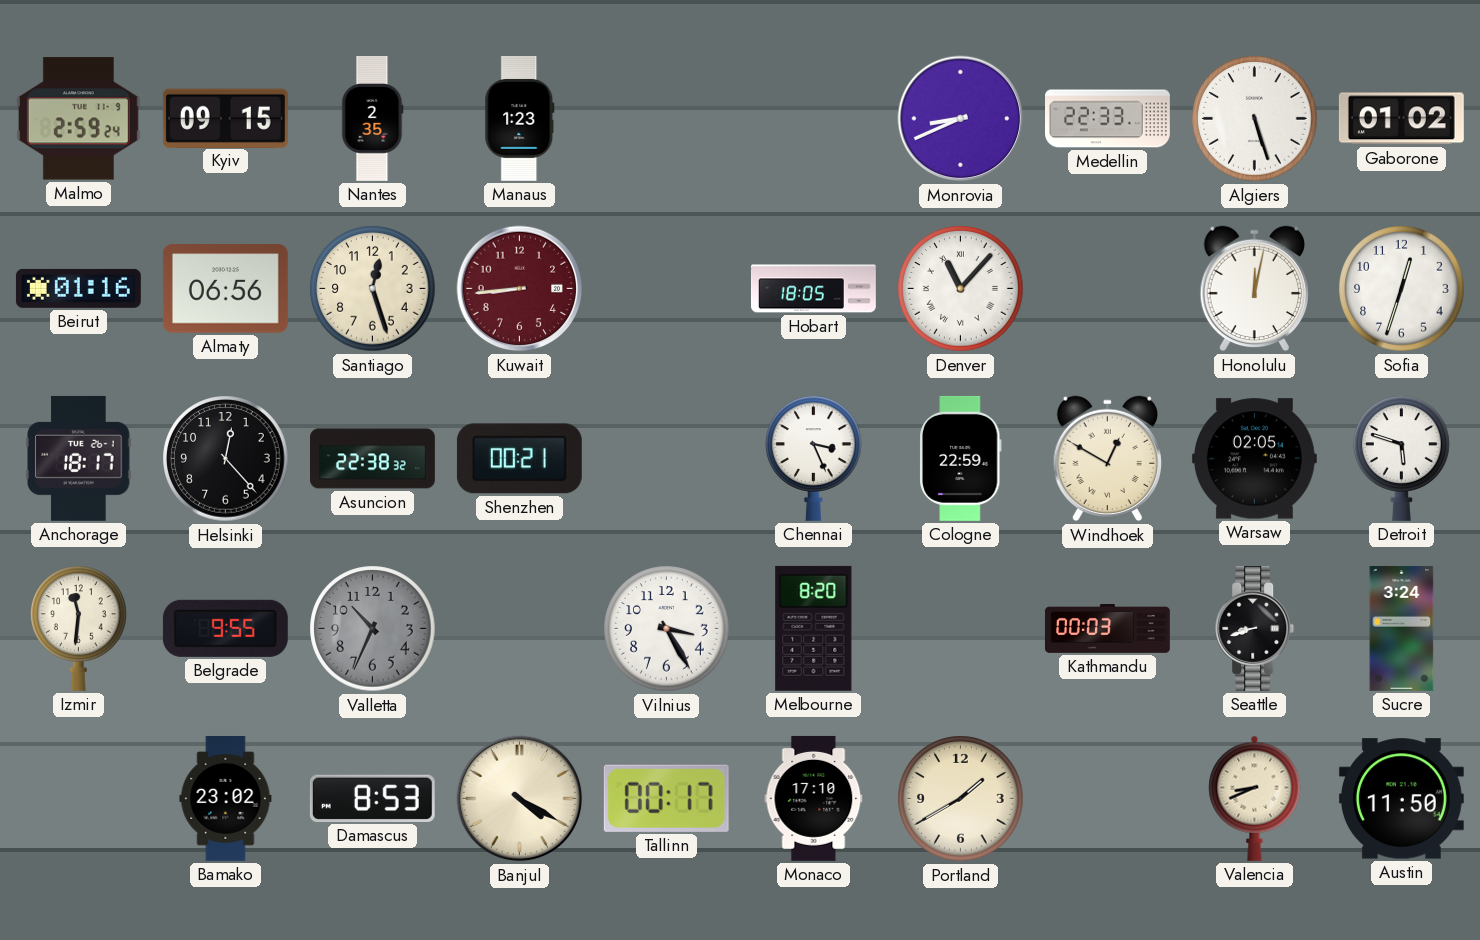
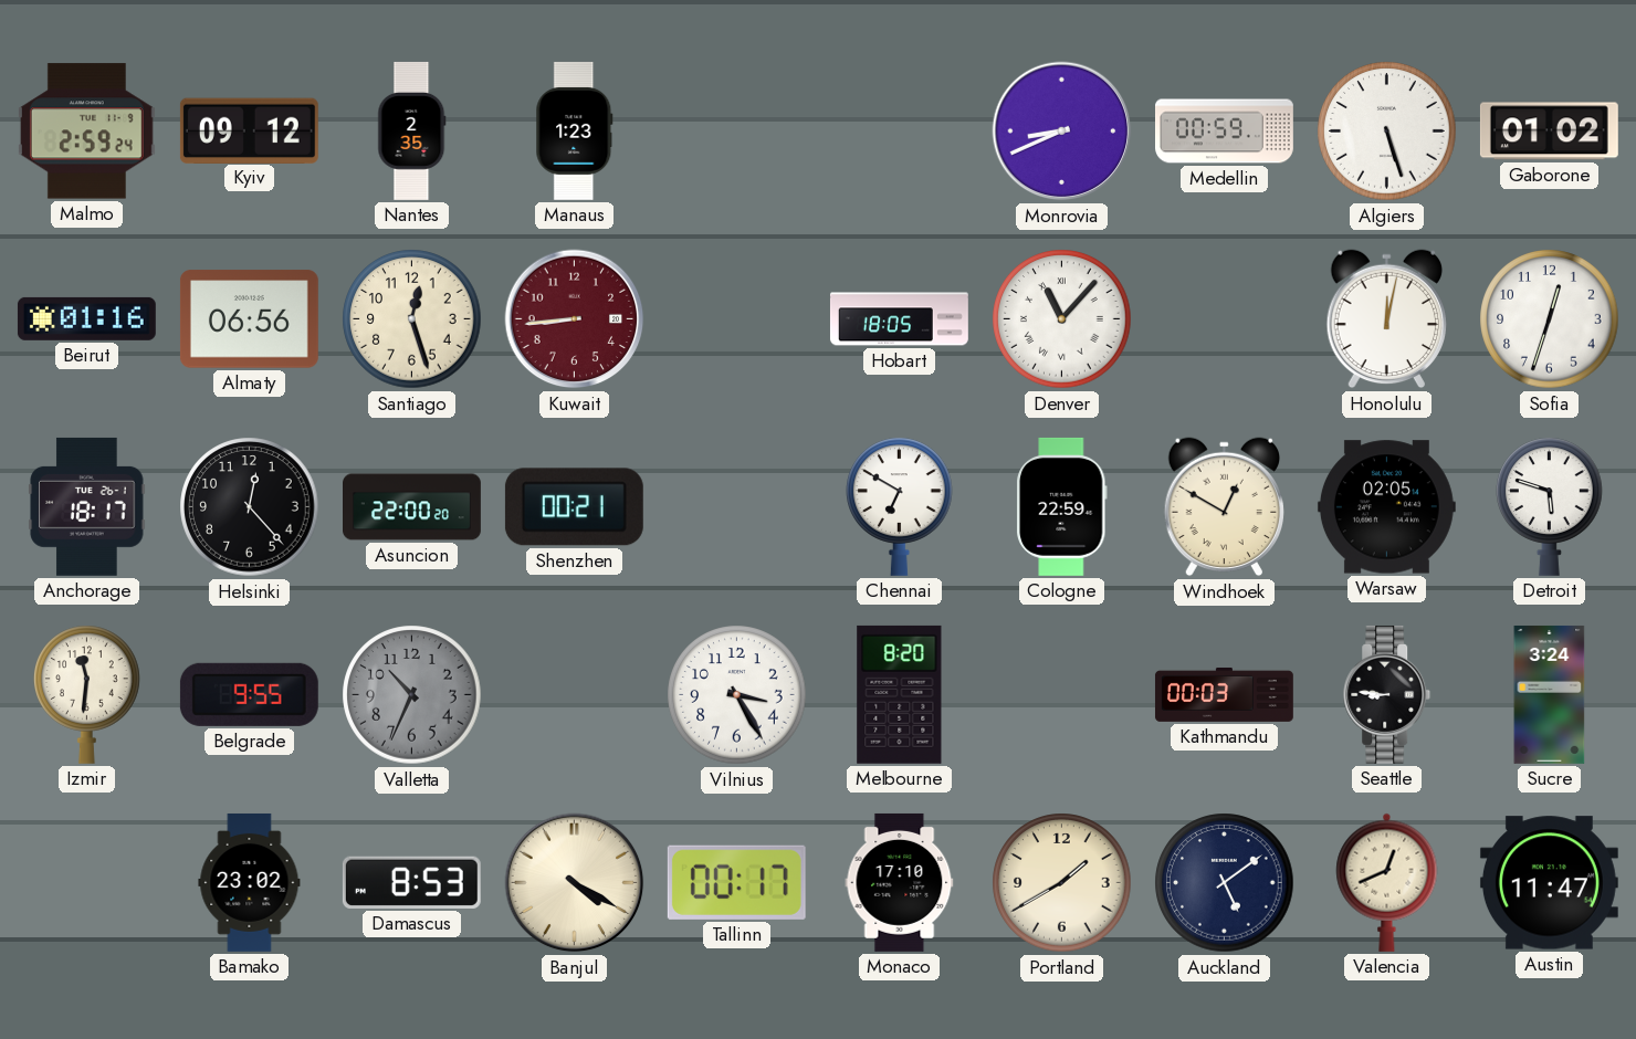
Kyiv: 09:15 -> 09:12
Medellin: 22:33 -> 00:59
Asuncion: 22:38 -> 22:00
Chennai: 3:26 -> 6:50
Seattle: 8:42 -> 8:46
Auckland: none -> 5:09
Valencia: 8:41 -> 12:41
Austin: 11:50 -> 11:47
